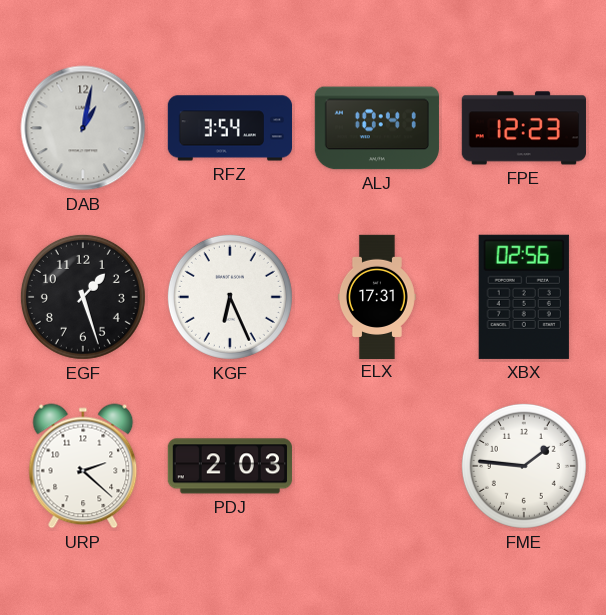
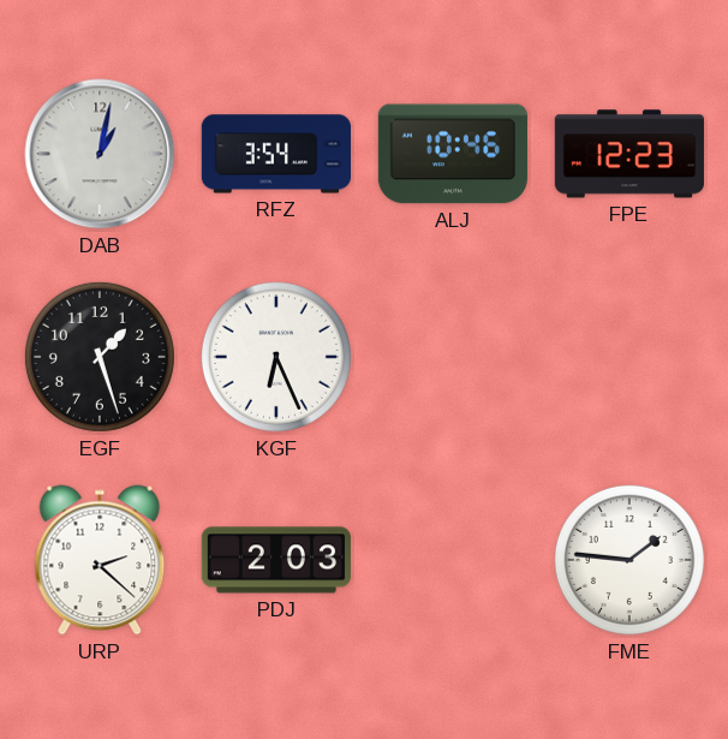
ALJ: 10:41 -> 10:46
ELX: 17:31 -> none
XBX: 02:56 -> none
